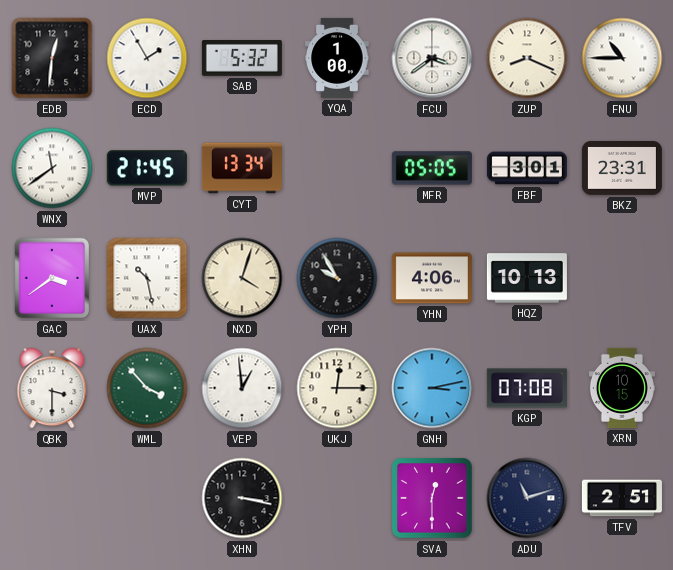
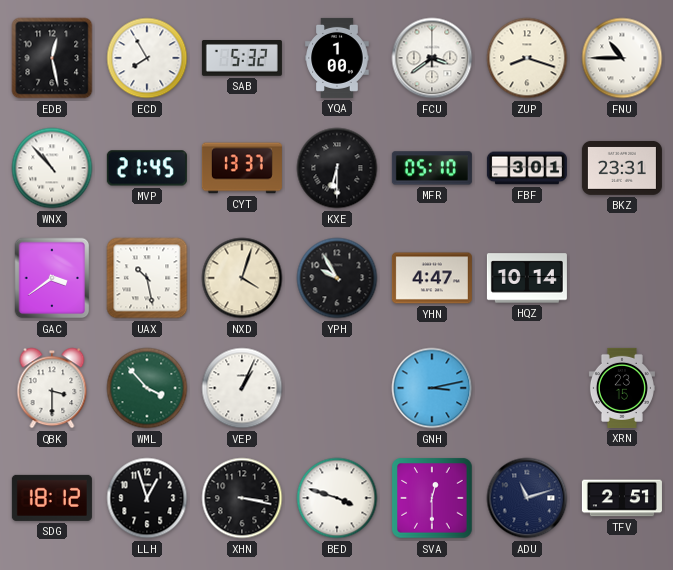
EDB: 12:31 -> 12:28
ECD: 1:55 -> 7:55
ZUP: 8:19 -> 8:18
WNX: 11:39 -> 10:53
CYT: 13:34 -> 13:37
KXE: none -> 6:30
MFR: 05:05 -> 05:10
YHN: 4:06 -> 4:47
HQZ: 10:13 -> 10:14
VEP: 12:59 -> 1:04
UKJ: 12:15 -> none
KGP: 07:08 -> none
XRN: 10:15 -> 23:15
SDG: none -> 18:12
LLH: none -> 12:57
BED: none -> 3:48
